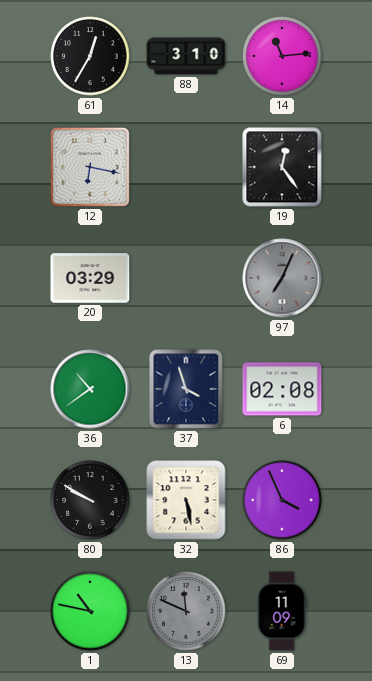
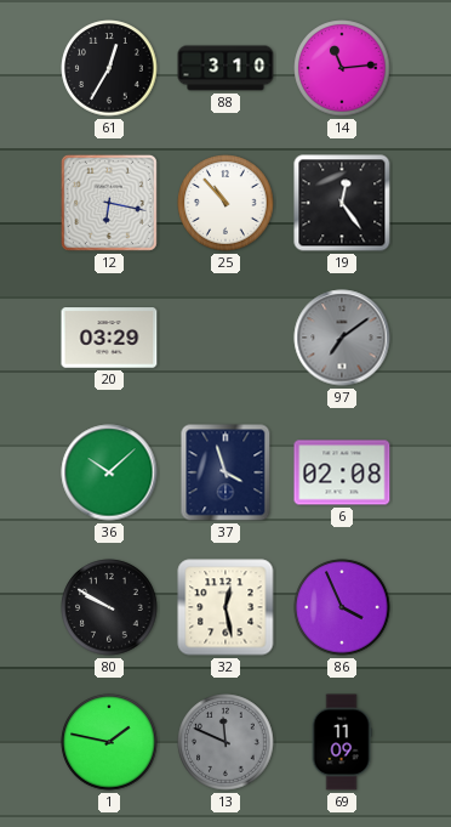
25: none -> 10:53
97: 7:04 -> 7:09
36: 10:39 -> 10:08
32: 5:28 -> 12:28
1: 10:47 -> 1:47
